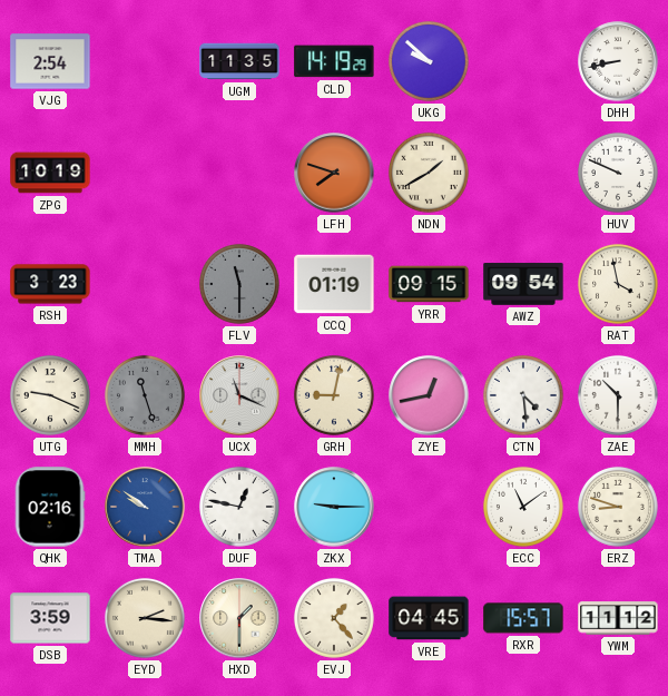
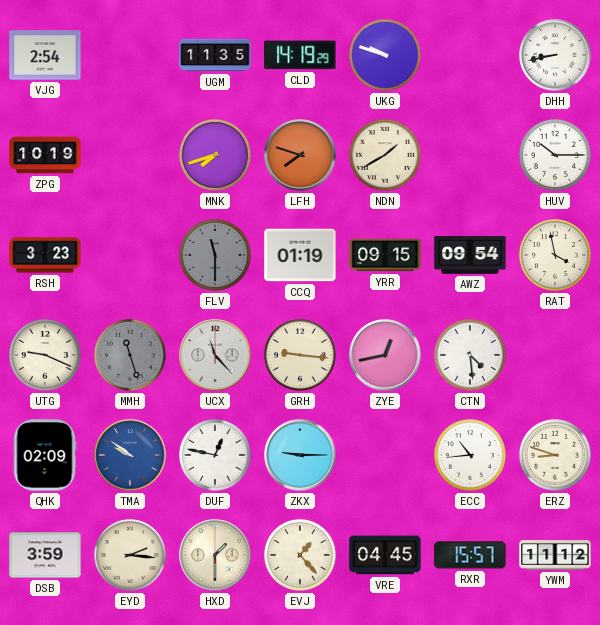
UKG: 9:52 -> 9:48
MNK: none -> 7:42
HUV: 9:49 -> 10:15
UCX: 11:19 -> 11:23
GRH: 9:02 -> 9:16
ZAE: 10:30 -> none
QHK: 02:16 -> 02:09
ECC: 11:09 -> 10:44
